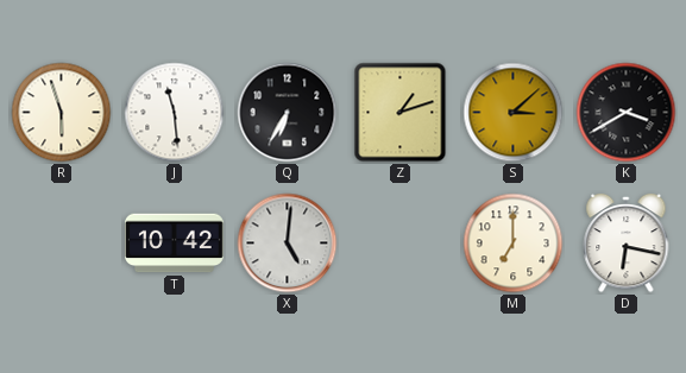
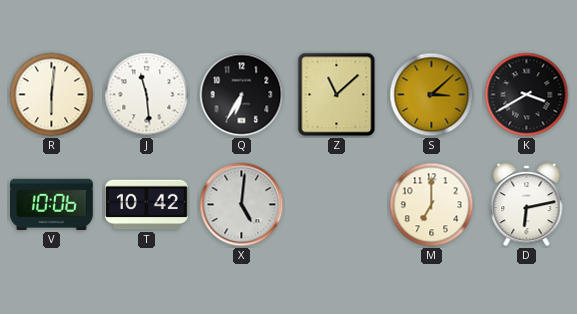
R: 5:57 -> 6:01
Z: 1:12 -> 11:08
V: none -> 10:06
D: 6:17 -> 6:13
